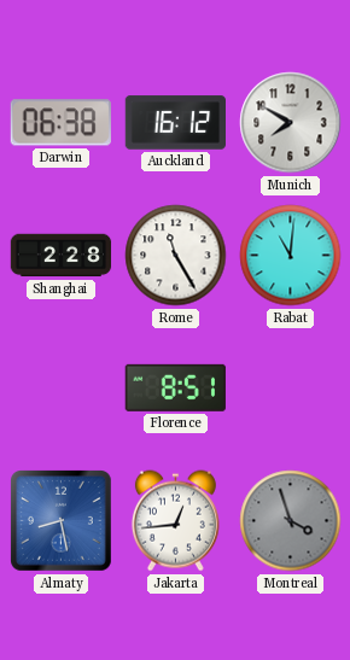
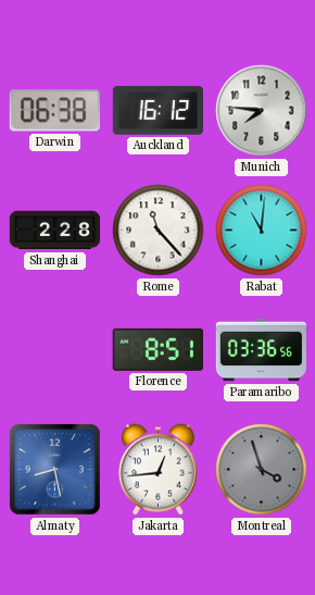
Munich: 7:50 -> 7:46
Rome: 11:25 -> 11:23
Paramaribo: none -> 03:36
